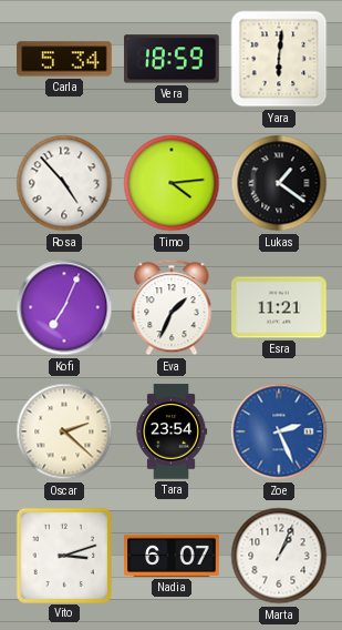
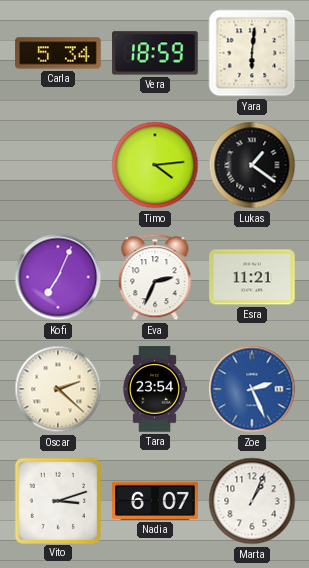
Rosa: 4:53 -> none
Eva: 1:34 -> 2:34
